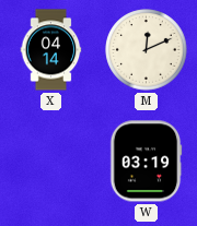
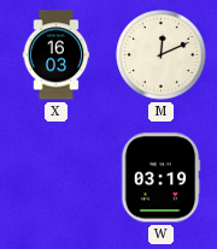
X: 04:14 -> 16:03
